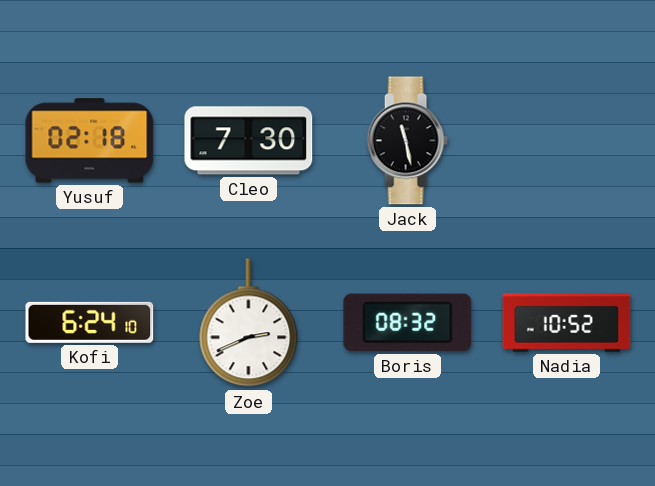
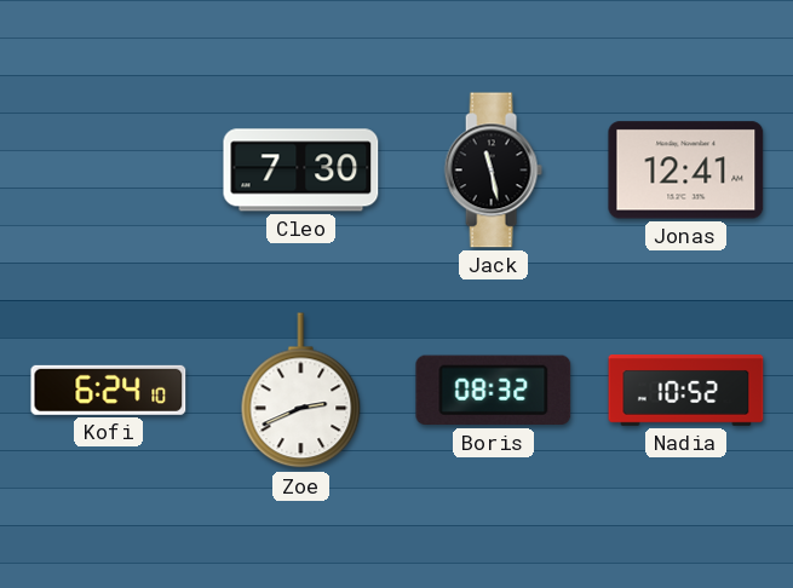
Yusuf: 02:18 -> none
Jonas: none -> 12:41
